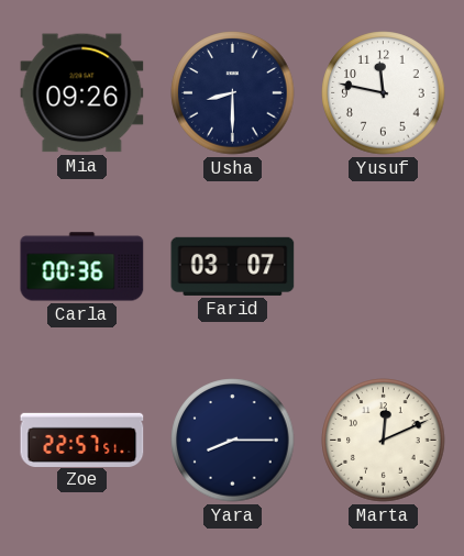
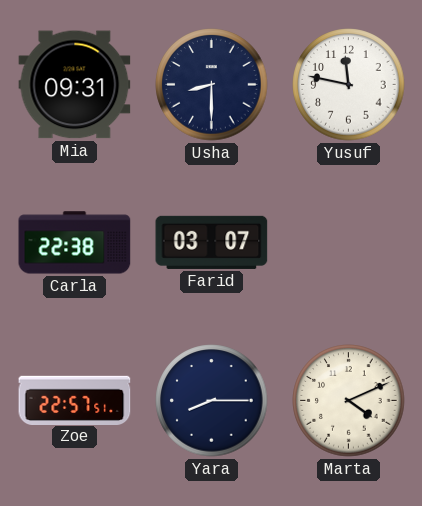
Mia: 09:26 -> 09:31
Carla: 00:36 -> 22:38
Marta: 12:11 -> 4:11
